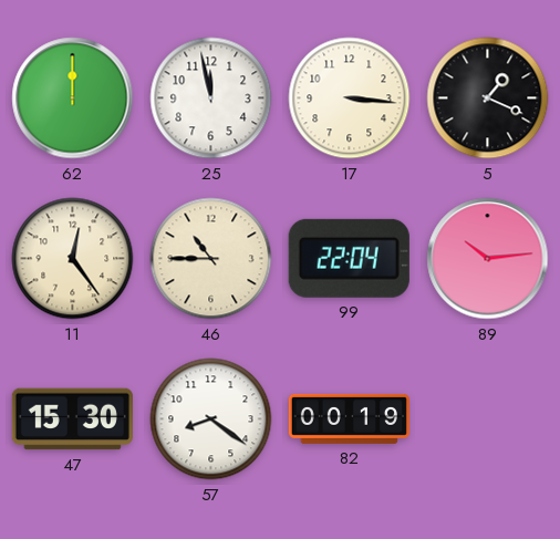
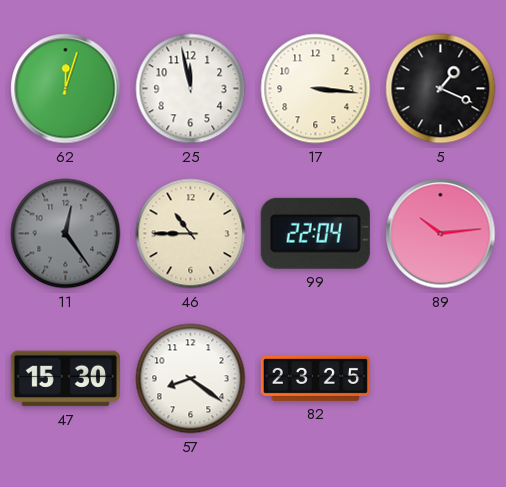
62: 12:00 -> 12:03
11 dial: cream -> grey
82: 00:19 -> 23:25
